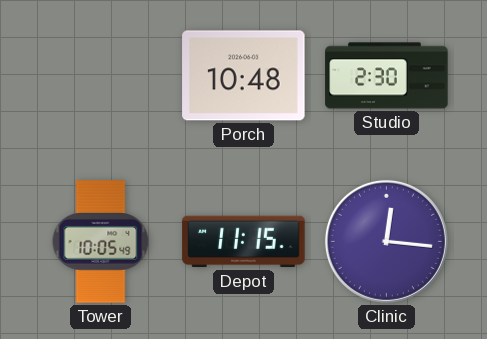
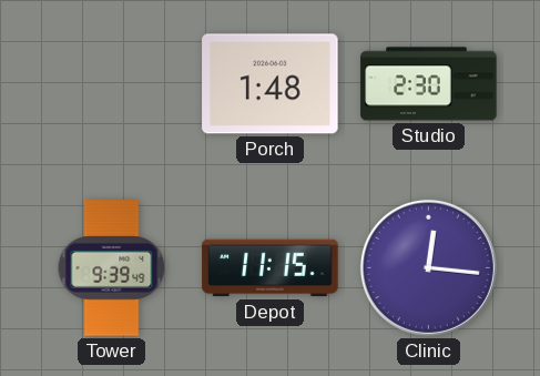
Porch: 10:48 -> 1:48
Tower: 10:05 -> 9:39
